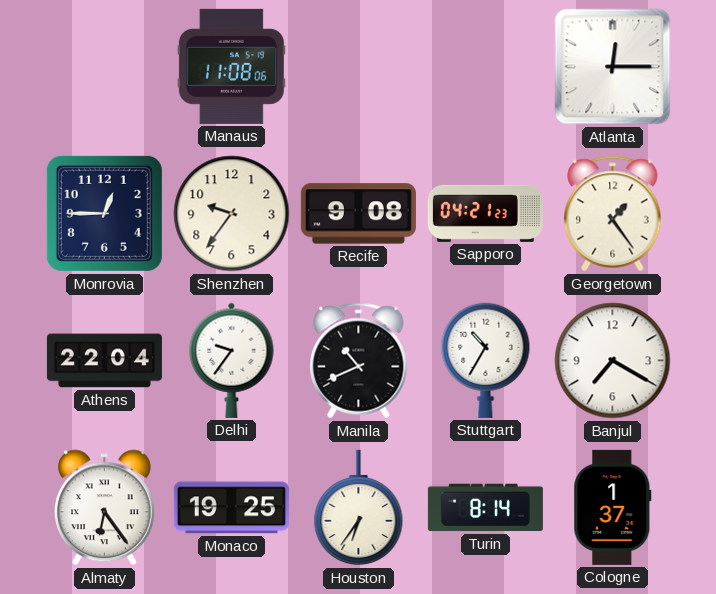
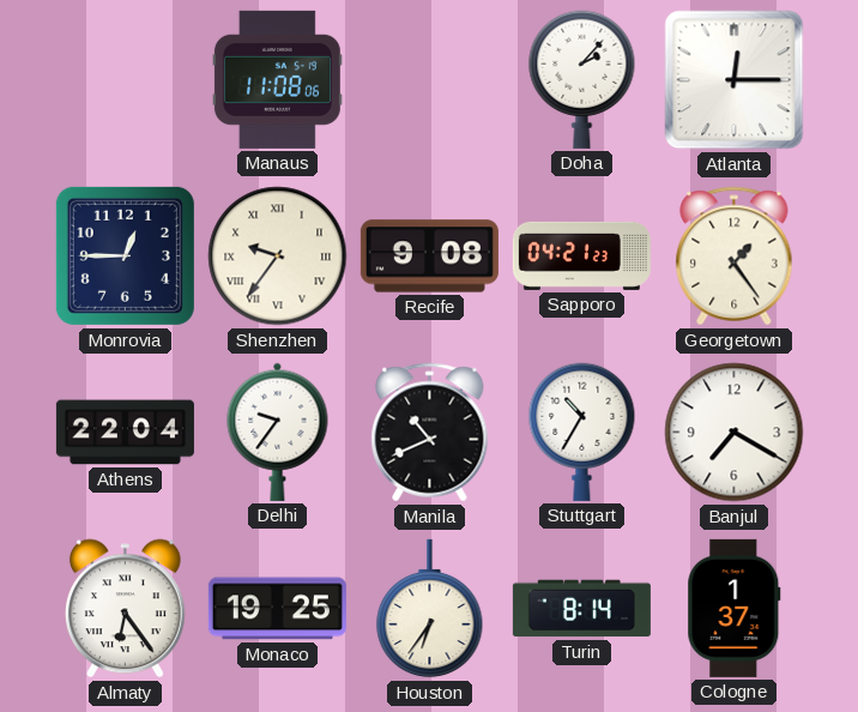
Doha: none -> 2:07
Shenzhen numerals: Arabic -> Roman
